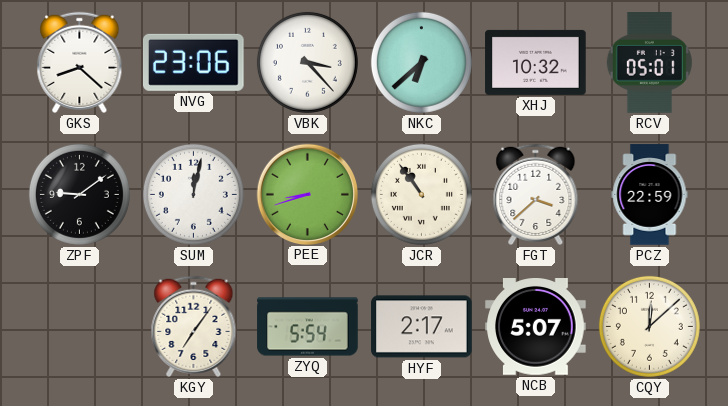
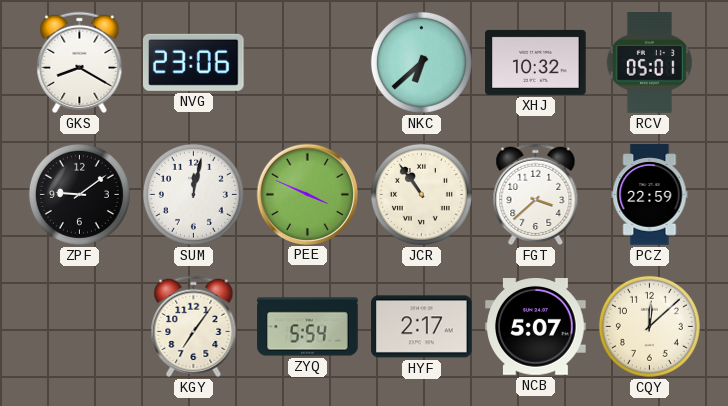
GKS: 8:22 -> 8:20
VBK: 3:23 -> none
PEE: 8:42 -> 3:49
